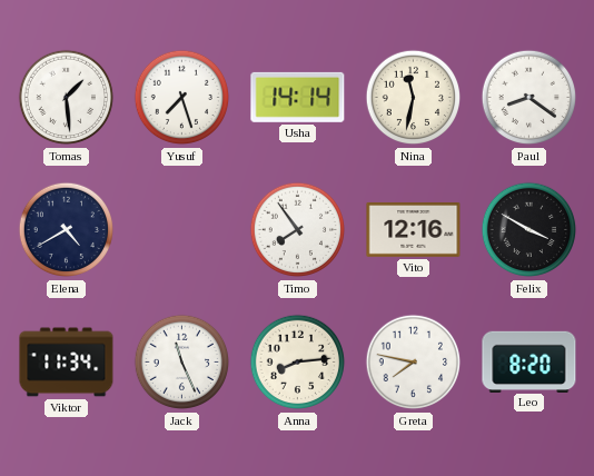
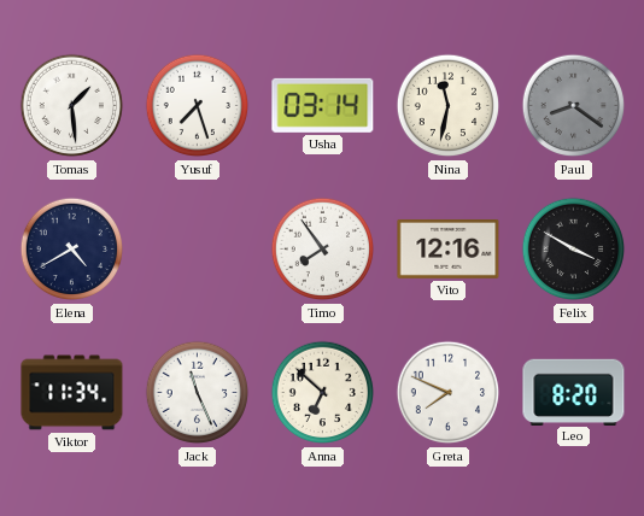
Usha: 14:14 -> 03:14
Paul dial: white -> grey
Anna: 8:14 -> 6:52
Greta: 7:47 -> 7:49
